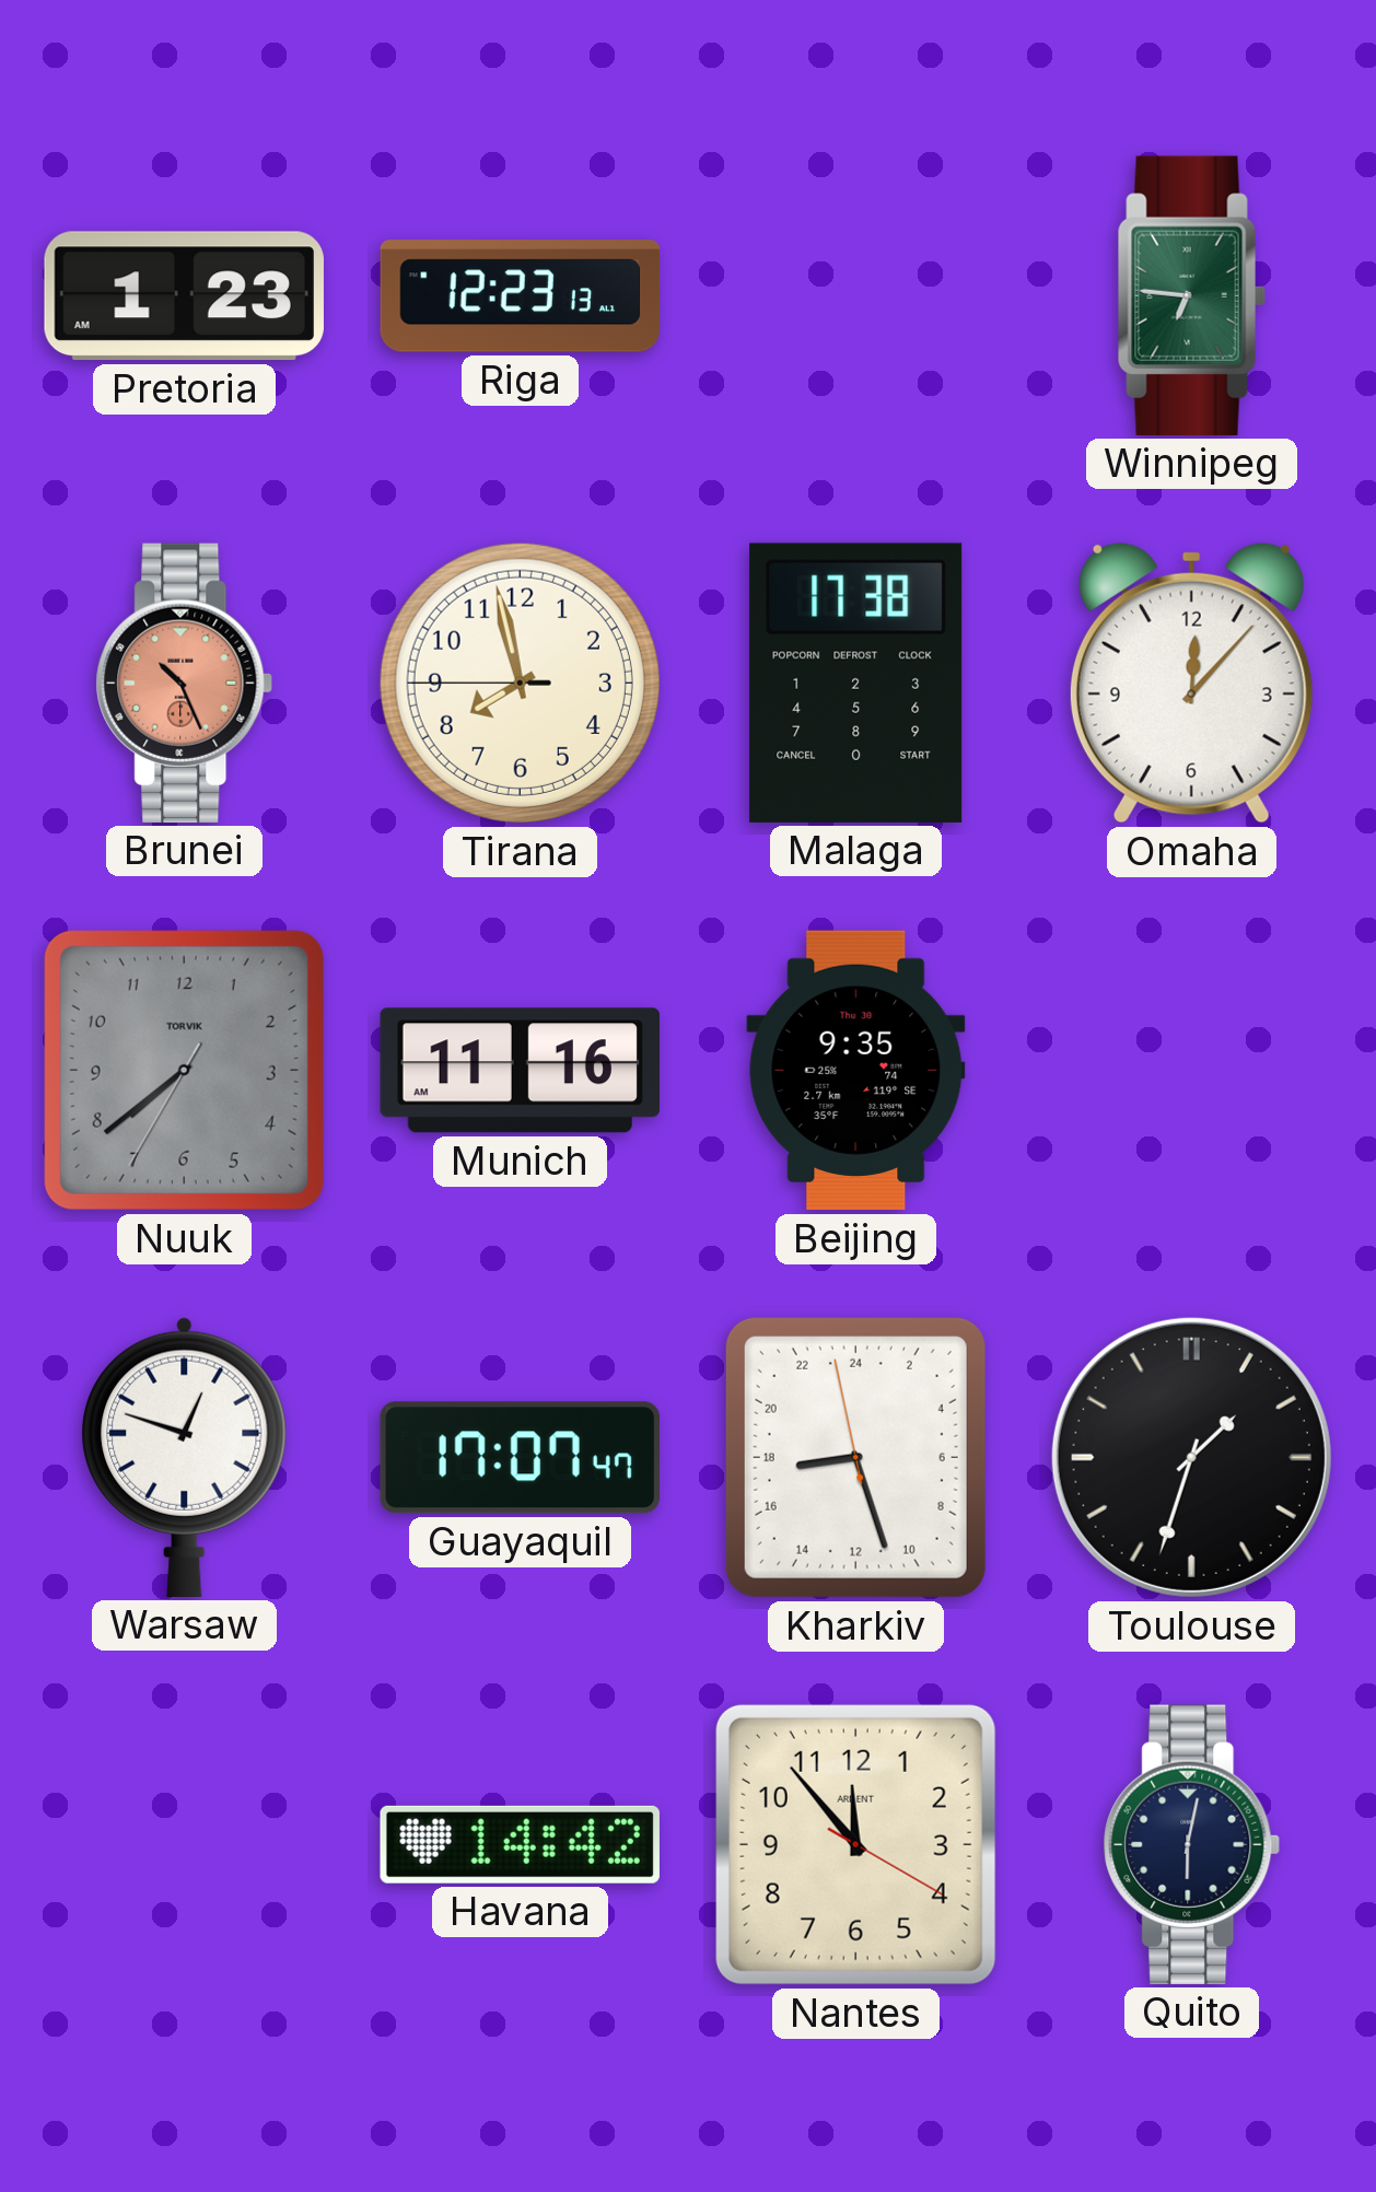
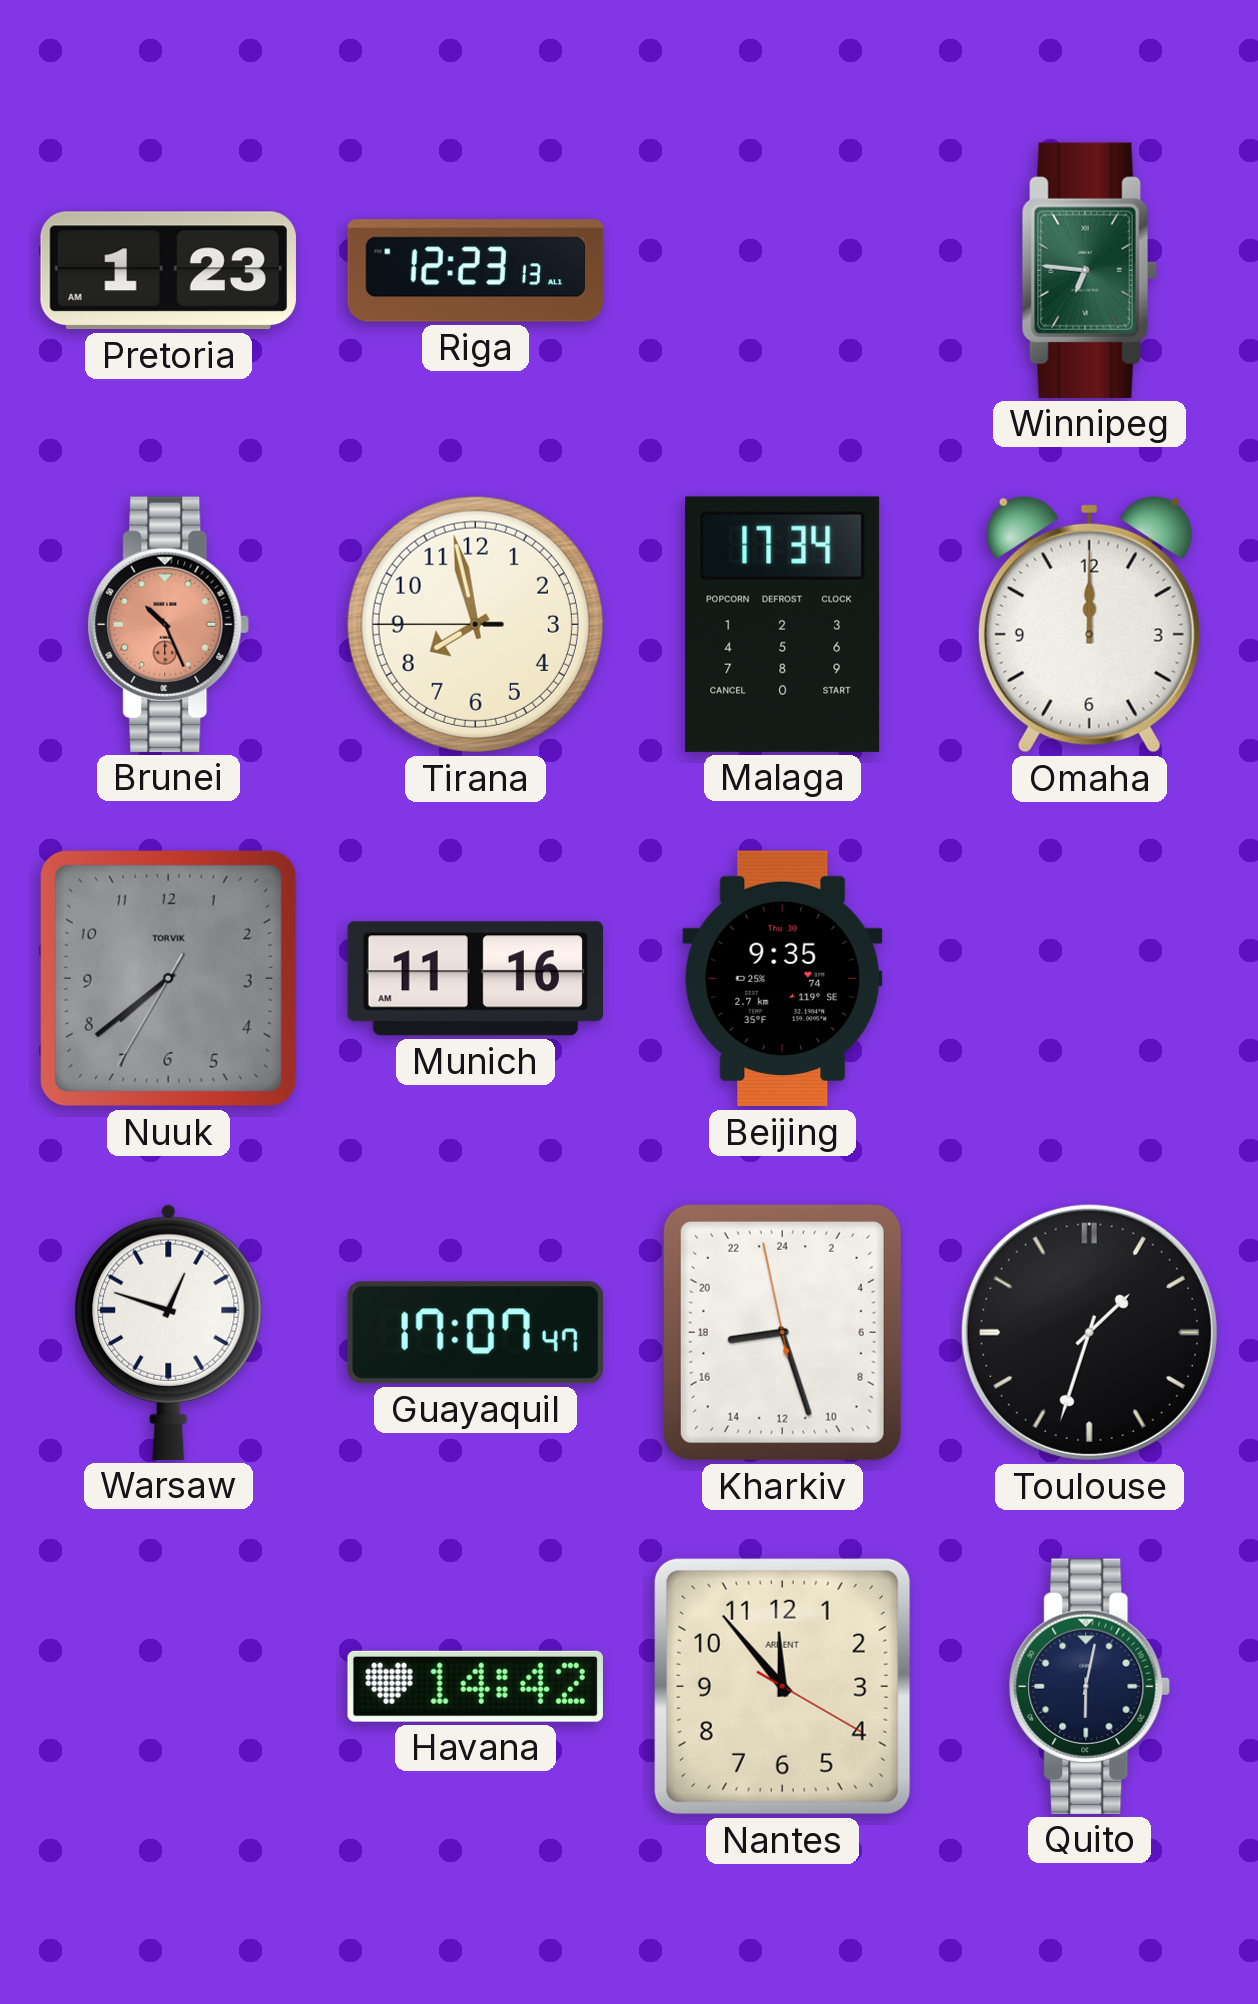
Malaga: 17:38 -> 17:34
Omaha: 12:07 -> 12:00
